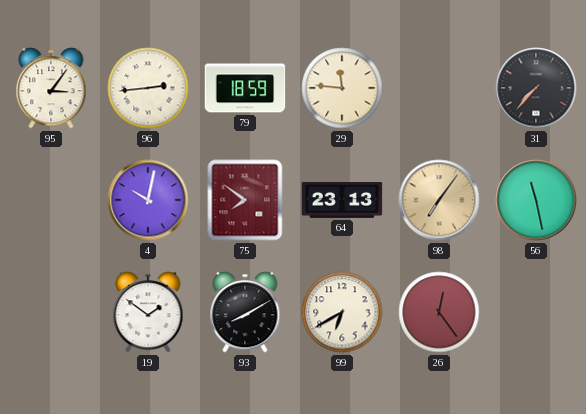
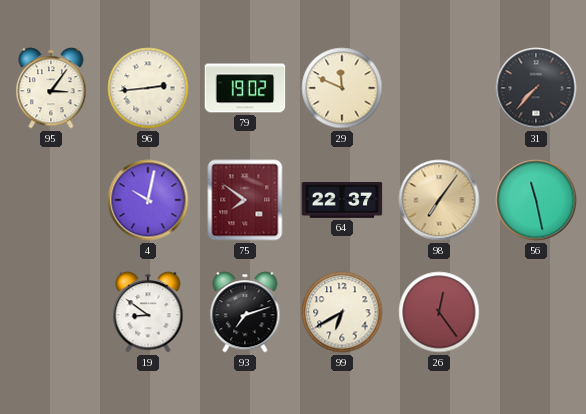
79: 18:59 -> 19:02
29: 11:46 -> 11:49
64: 23:13 -> 22:37
19: 1:51 -> 8:51
93: 8:10 -> 7:12
